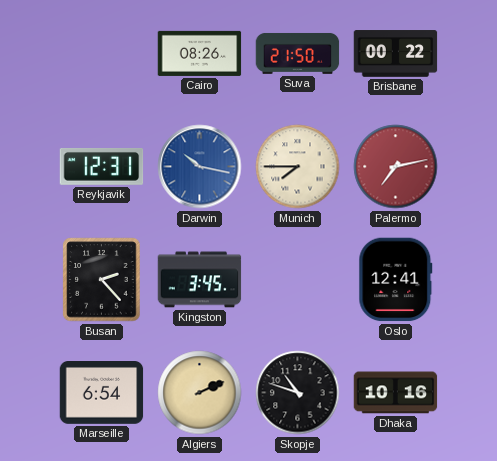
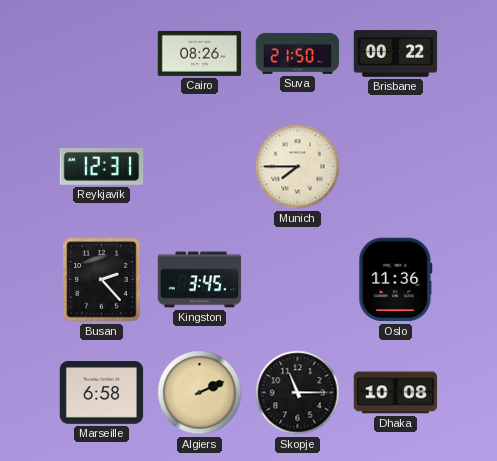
Darwin: 10:17 -> none
Palermo: 7:13 -> none
Oslo: 12:41 -> 11:36
Marseille: 6:54 -> 6:58
Skopje: 10:48 -> 11:15
Dhaka: 10:16 -> 10:08
